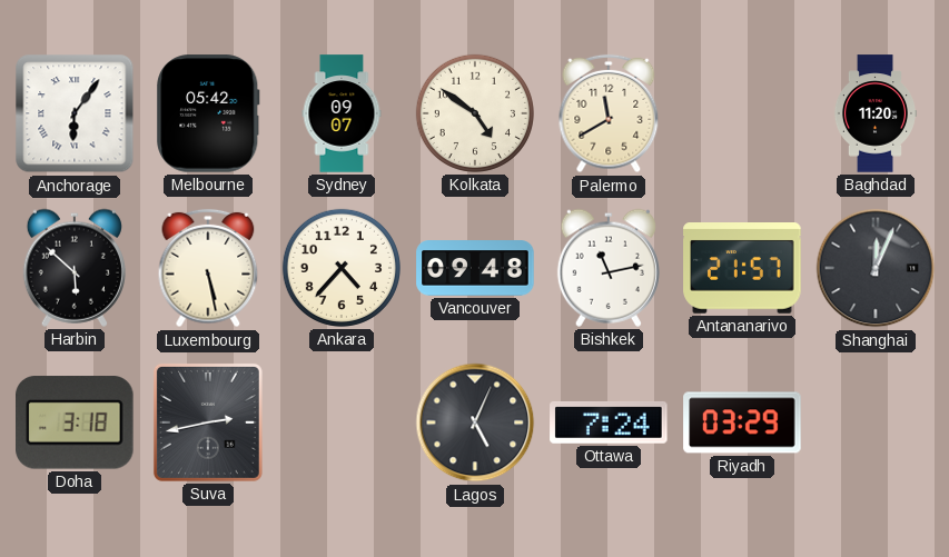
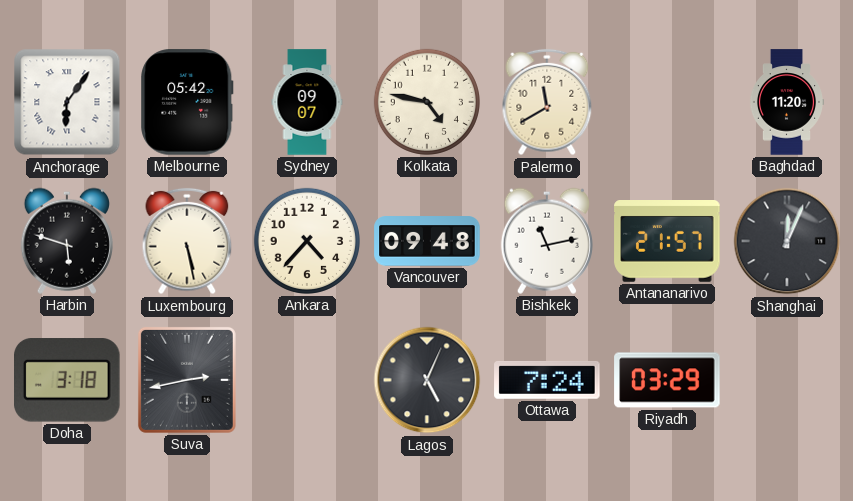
Kolkata: 4:51 -> 4:47
Harbin: 5:52 -> 5:48
